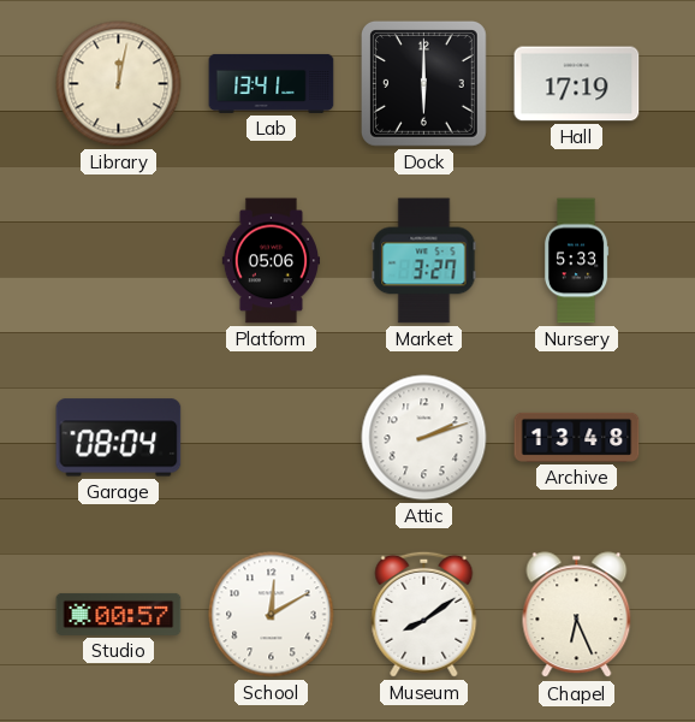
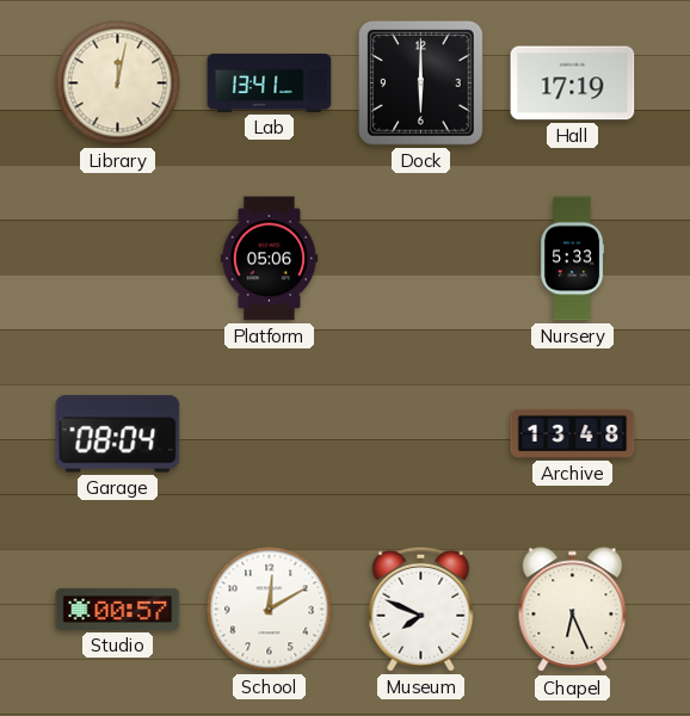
Market: 3:27 -> none
Attic: 2:12 -> none
Museum: 8:09 -> 7:49
